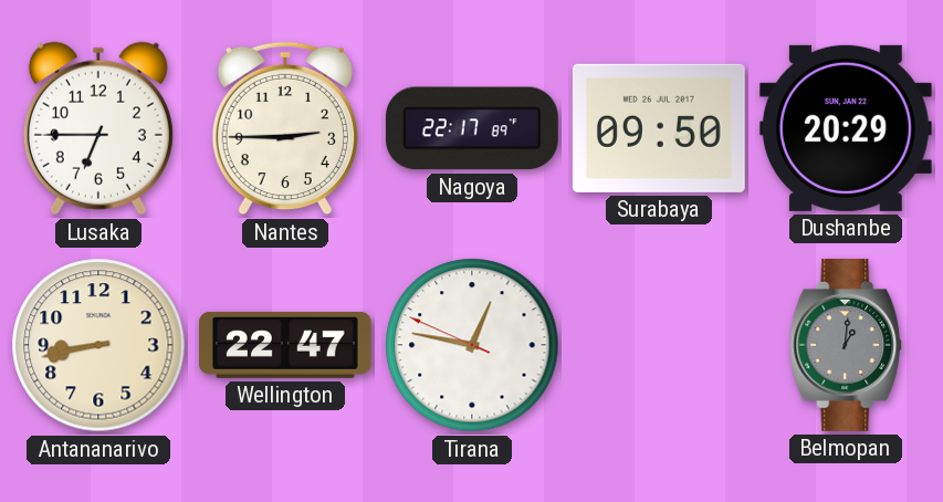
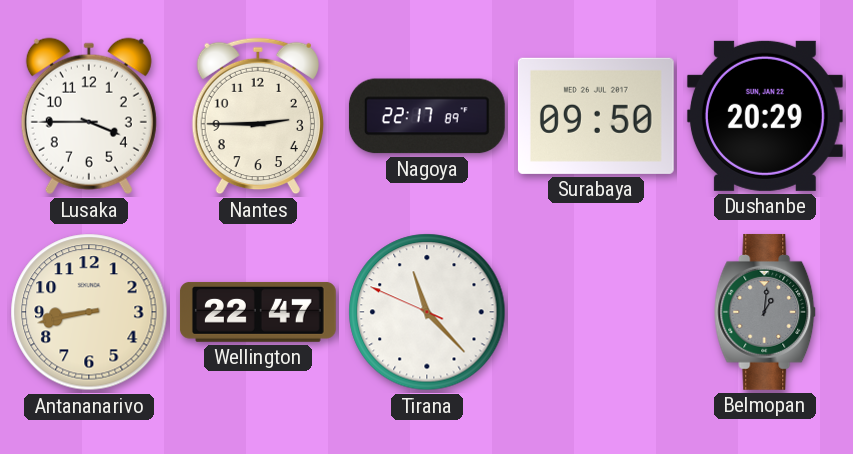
Lusaka: 6:45 -> 3:45
Tirana: 12:46 -> 11:22
